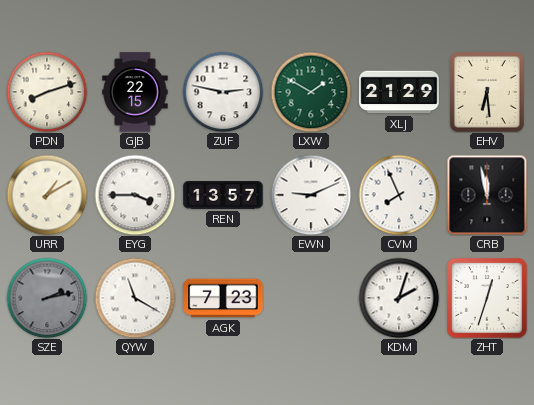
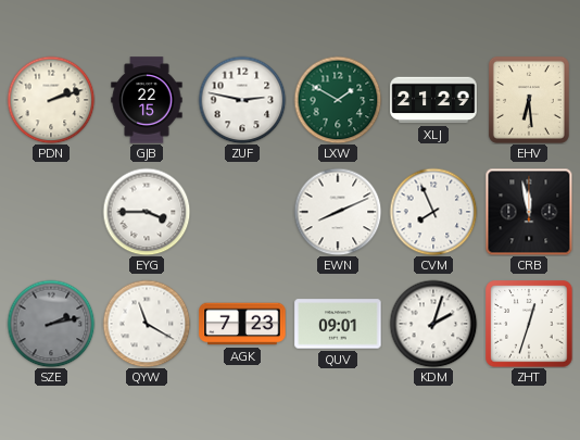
PDN: 8:12 -> 2:12
URR: 1:10 -> none
REN: 13:57 -> none
EWN: 9:11 -> 8:11
QUV: none -> 09:01
